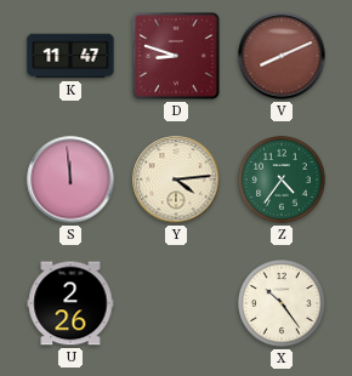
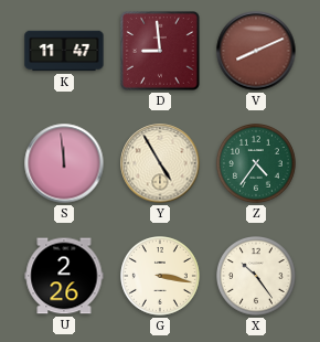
D: 8:48 -> 8:59
Y: 4:14 -> 4:55
G: none -> 3:17
